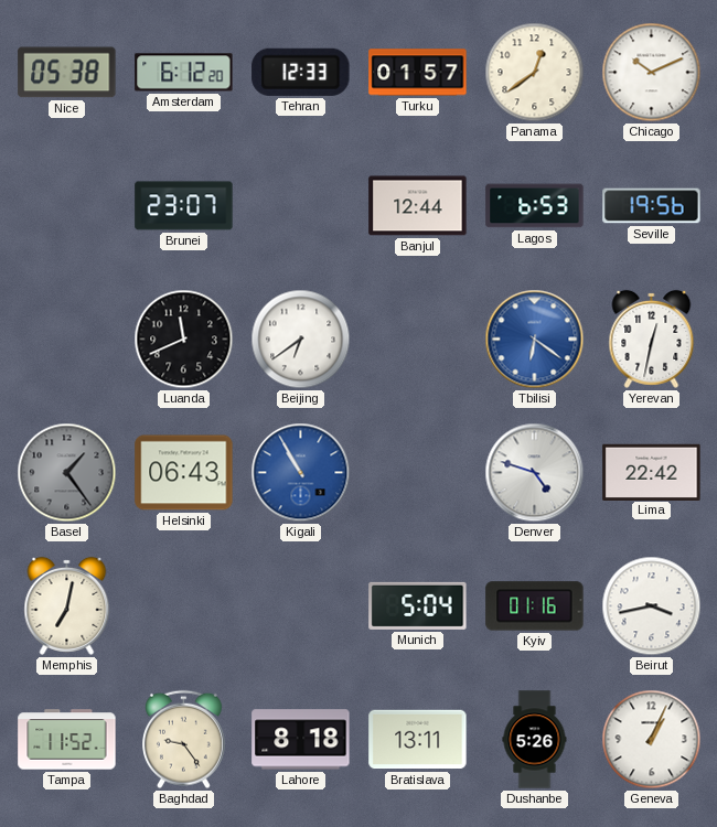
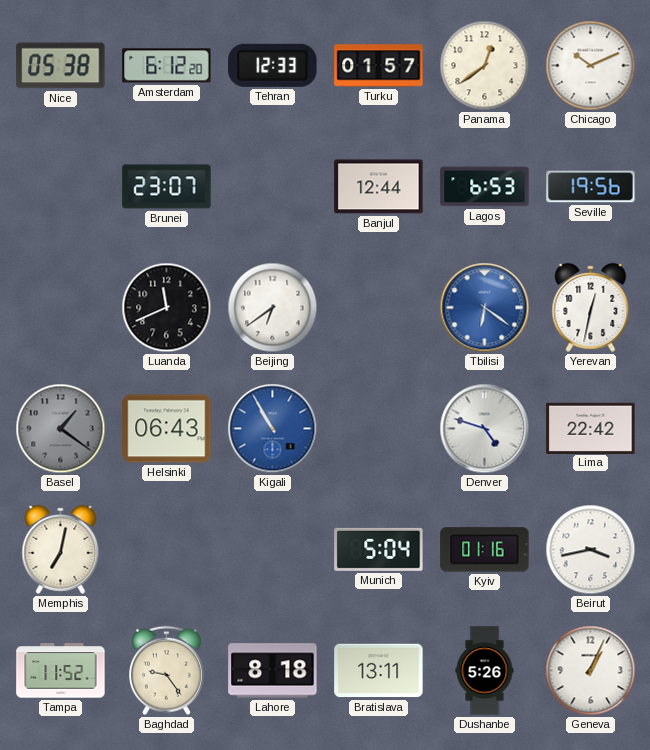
Basel: 1:24 -> 1:21
